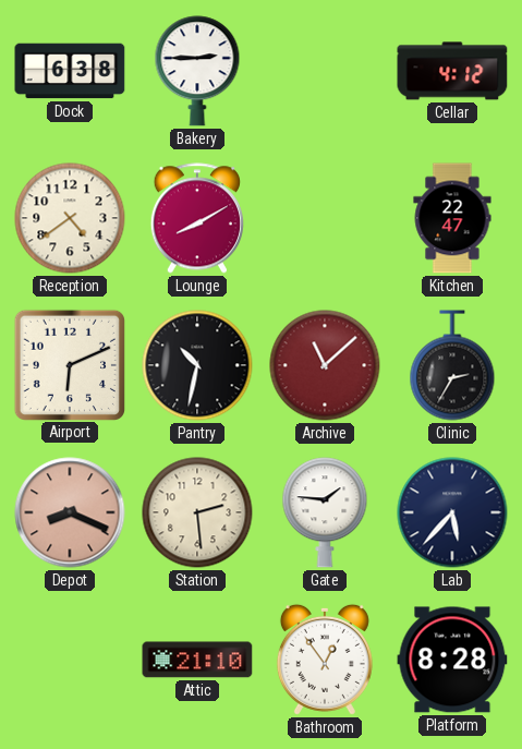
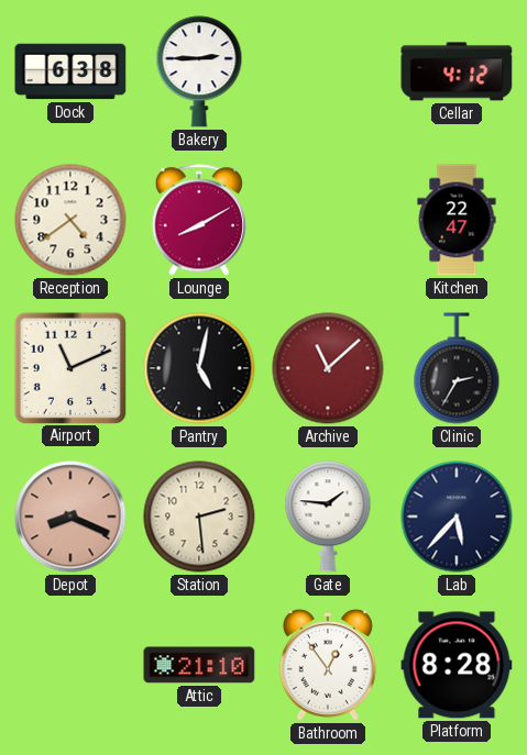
Airport: 6:11 -> 11:11
Pantry: 10:32 -> 5:02
